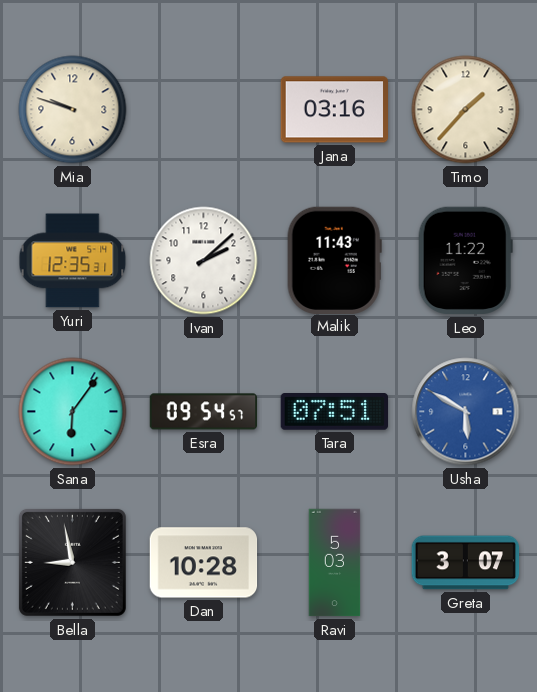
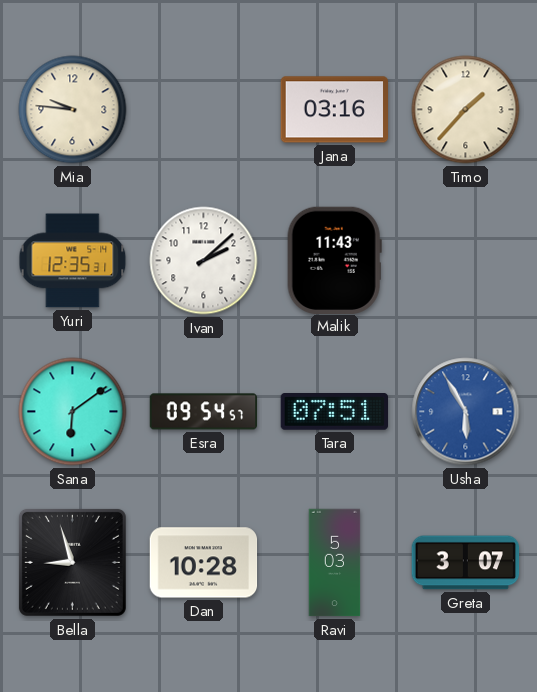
Mia: 9:48 -> 9:46
Leo: 11:22 -> none
Sana: 6:06 -> 6:09
Usha: 5:50 -> 5:55
Bella: 8:58 -> 8:57
